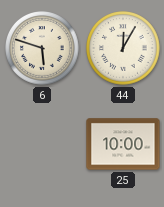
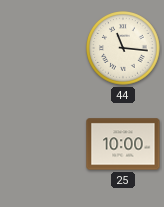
6: 5:48 -> none
44: 12:05 -> 11:16
